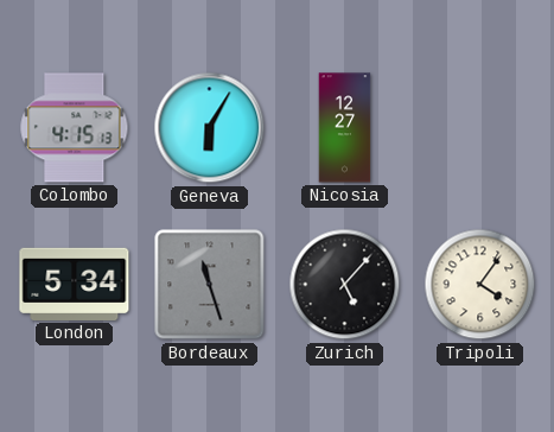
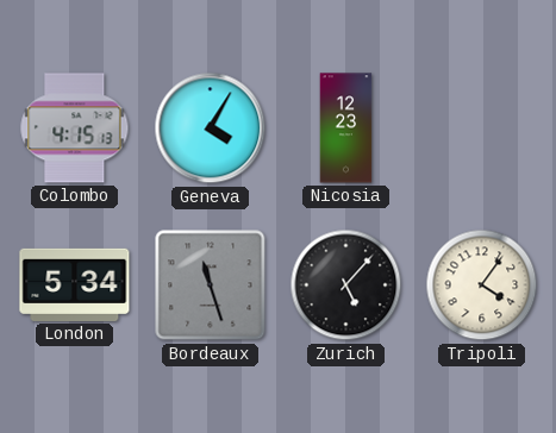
Geneva: 6:05 -> 4:05
Nicosia: 12:27 -> 12:23
